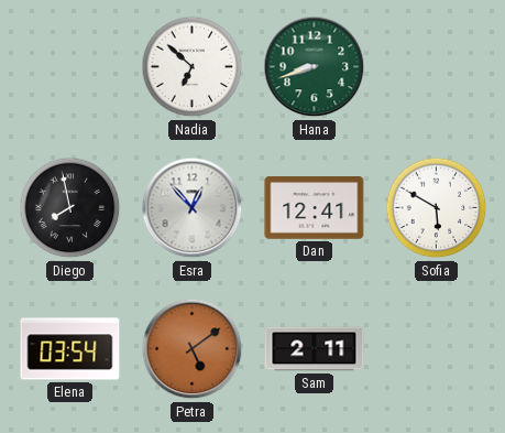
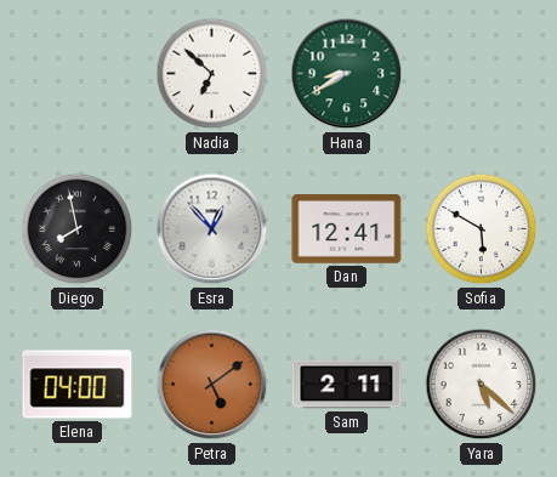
Hana: 8:42 -> 8:40
Elena: 03:54 -> 04:00
Yara: none -> 5:22
